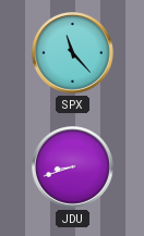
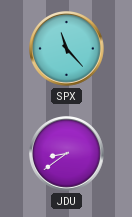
JDU: 8:42 -> 8:39
